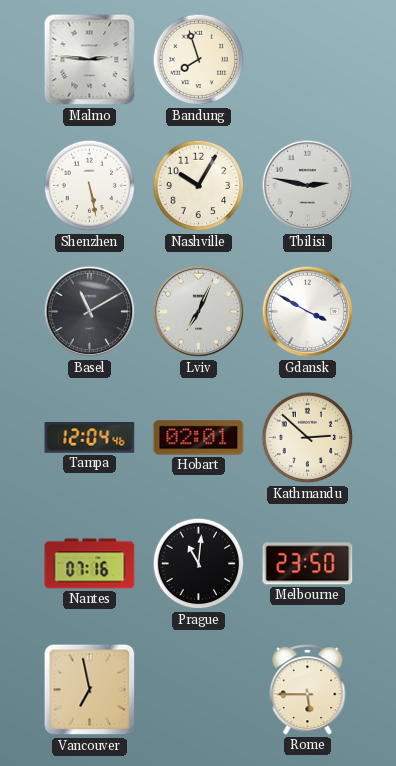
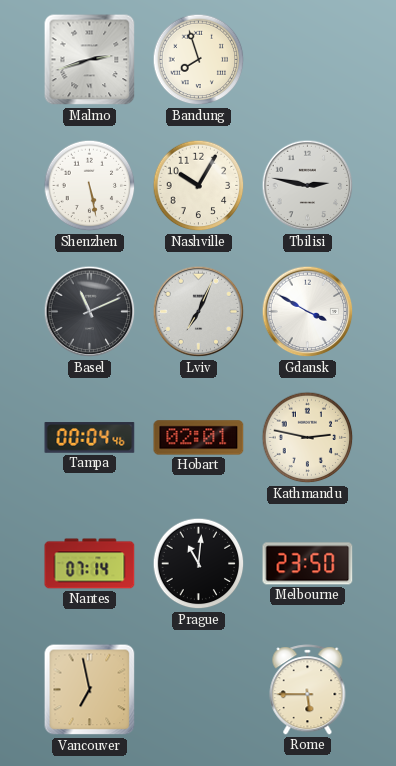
Malmo: 2:46 -> 2:42
Basel: 11:10 -> 11:11
Tampa: 12:04 -> 00:04
Kathmandu: 2:52 -> 2:47
Nantes: 07:16 -> 07:14
